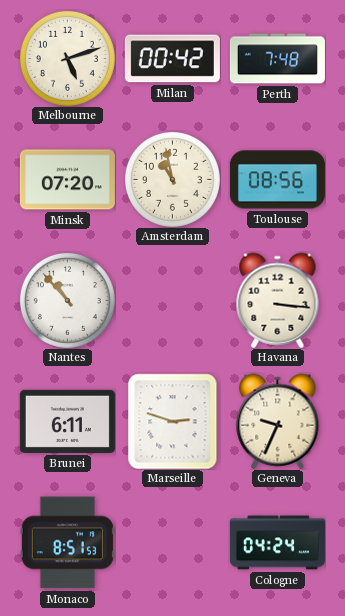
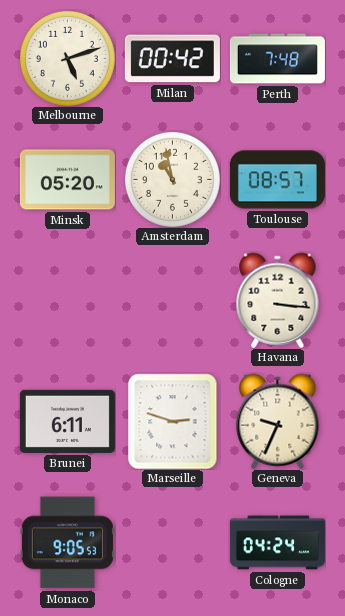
Minsk: 07:20 -> 05:20
Toulouse: 08:56 -> 08:57
Nantes: 10:53 -> none
Monaco: 8:51 -> 9:05
